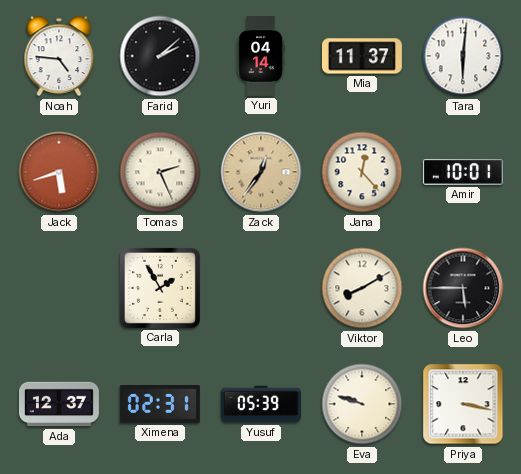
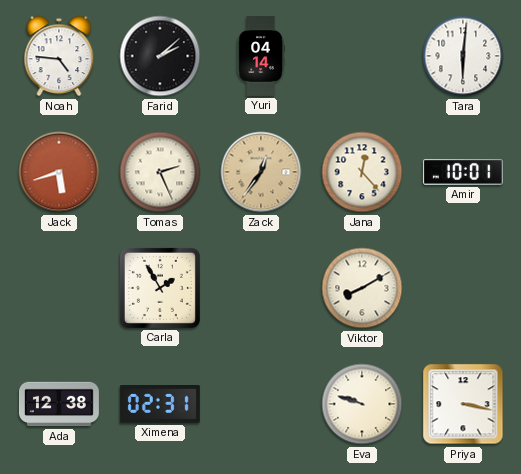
Mia: 11:37 -> none
Leo: 5:45 -> none
Ada: 12:37 -> 12:38
Yusuf: 05:39 -> none
